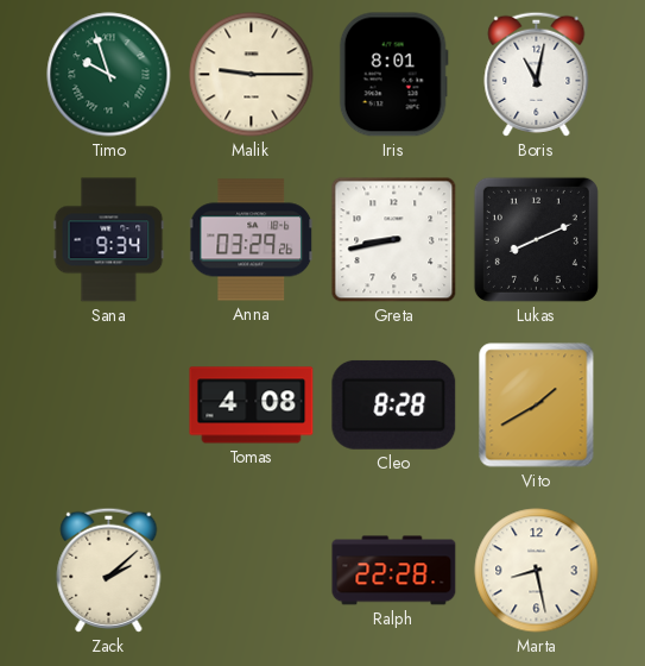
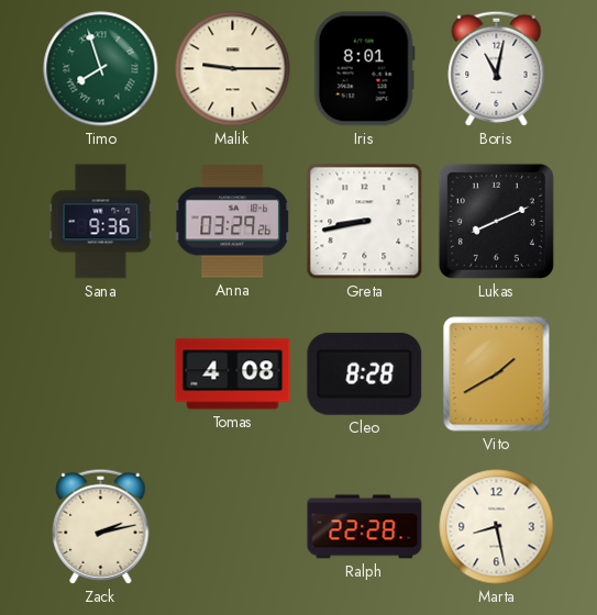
Timo: 9:57 -> 7:57
Sana: 9:34 -> 9:36
Zack: 2:08 -> 2:13
